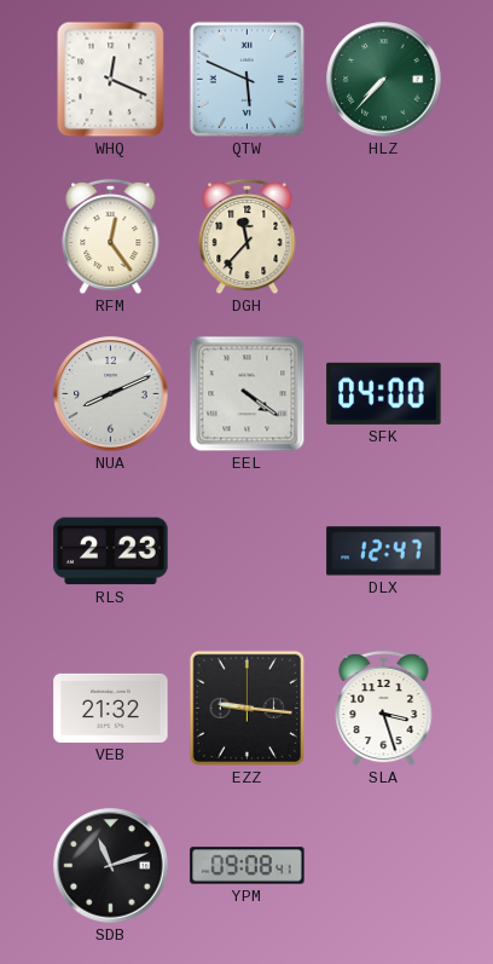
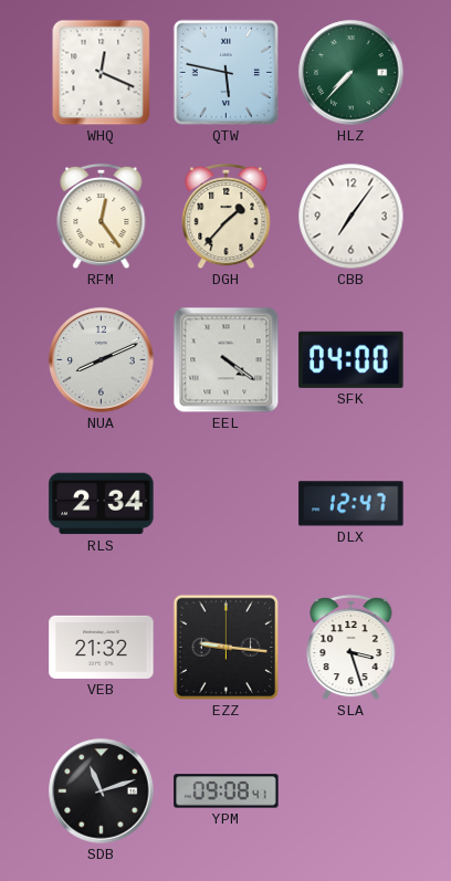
QTW: 5:49 -> 5:47
DGH: 11:37 -> 1:37
CBB: none -> 7:06
RLS: 2:23 -> 2:34
